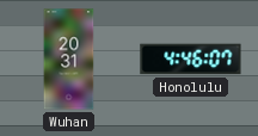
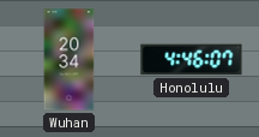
Wuhan: 20:31 -> 20:34
